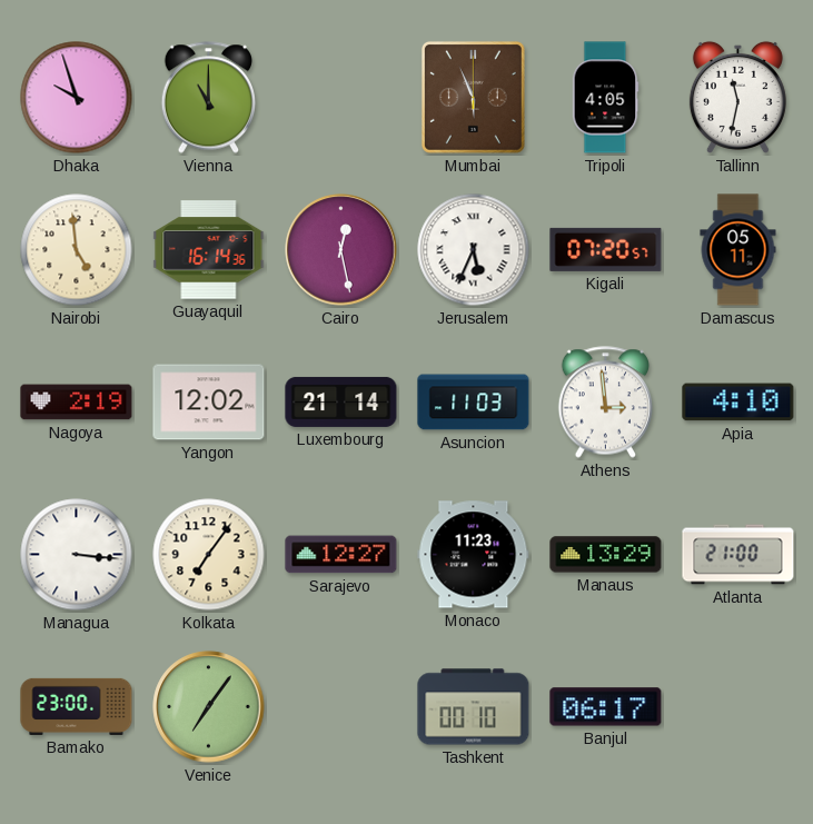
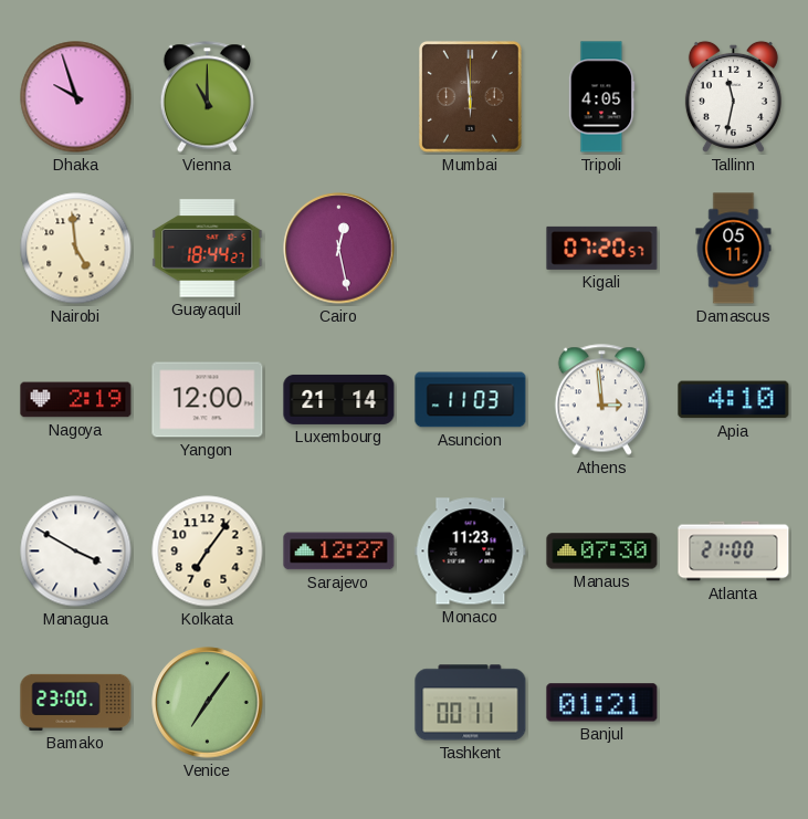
Mumbai: 5:56 -> 5:59
Guayaquil: 16:14 -> 18:44
Jerusalem: 5:34 -> none
Yangon: 12:02 -> 12:00
Managua: 3:16 -> 3:50
Manaus: 13:29 -> 07:30
Tashkent: 00:10 -> 00:11
Banjul: 06:17 -> 01:21
